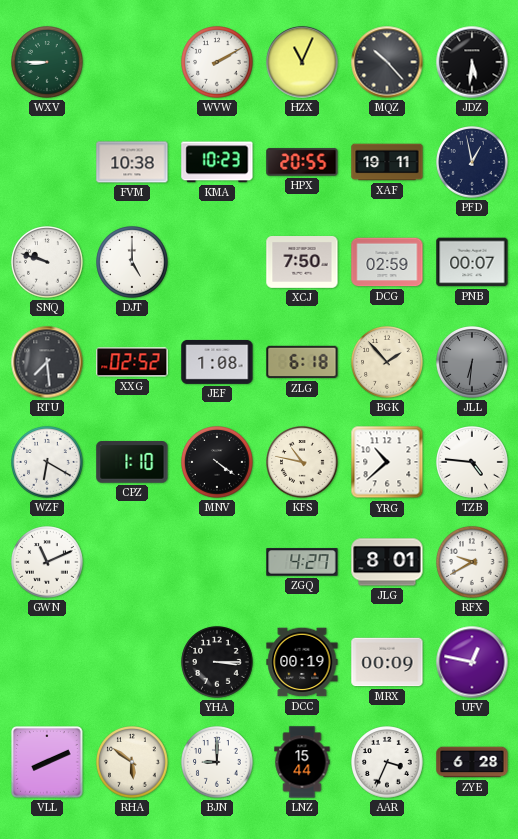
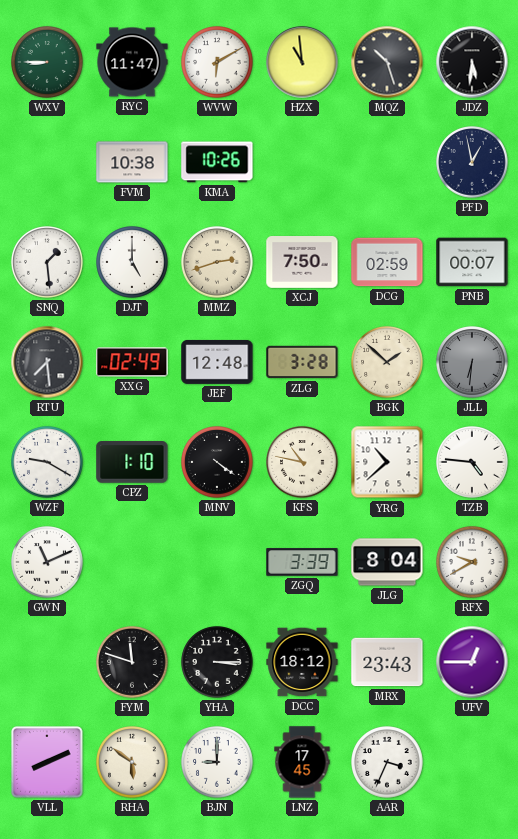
RYC: none -> 11:47
WVW: 2:10 -> 6:10
HZX: 11:04 -> 10:59
MQZ: 10:23 -> 10:27
KMA: 10:23 -> 10:26
HPX: 20:55 -> none
XAF: 19:11 -> none
SNQ: 9:48 -> 1:29
MMZ: none -> 2:42
XXG: 02:52 -> 02:49
JEF: 1:08 -> 12:48
ZLG: 6:18 -> 3:28
BGK: 1:53 -> 1:52
WZF: 6:20 -> 9:20
ZGQ: 4:27 -> 3:39
JLG: 8:01 -> 8:04
FYM: none -> 11:48
DCC: 00:19 -> 18:12
MRX: 00:09 -> 23:43
UFV: 12:47 -> 12:45
LNZ: 15:44 -> 17:45
ZYE: 6:28 -> none
